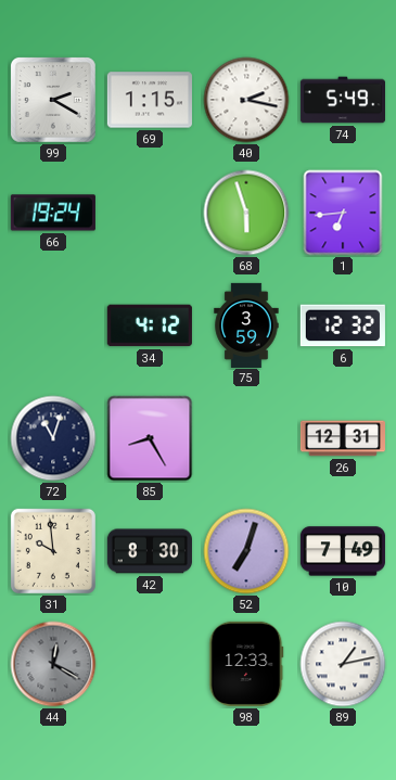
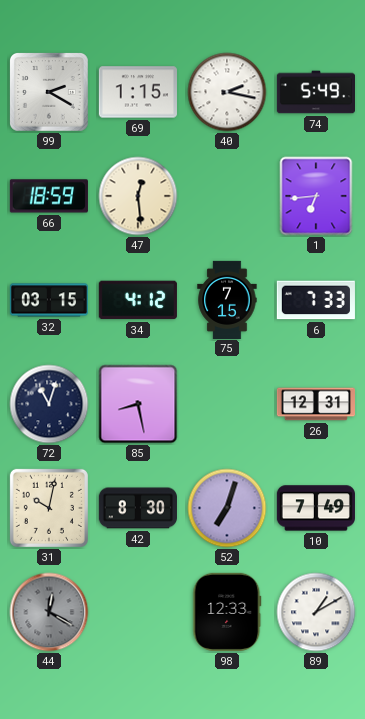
66: 19:24 -> 18:59
47: none -> 12:29
68: 5:57 -> none
32: none -> 03:15
75: 3:59 -> 7:15
6: 12:32 -> 7:33
85: 8:25 -> 8:28
31: 9:59 -> 10:02
89: 1:13 -> 1:10
